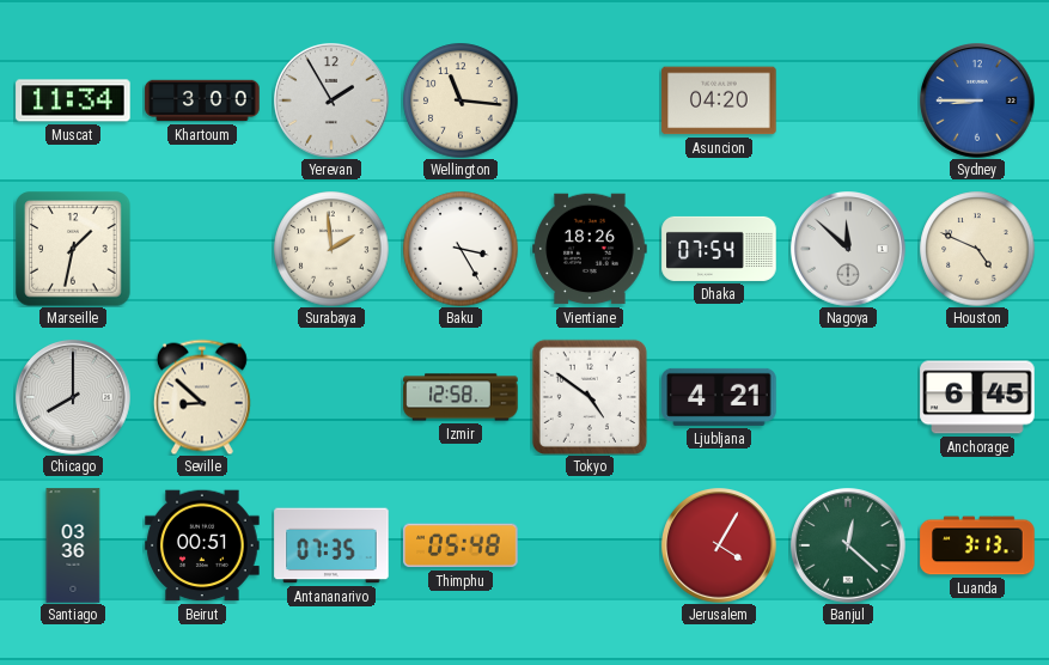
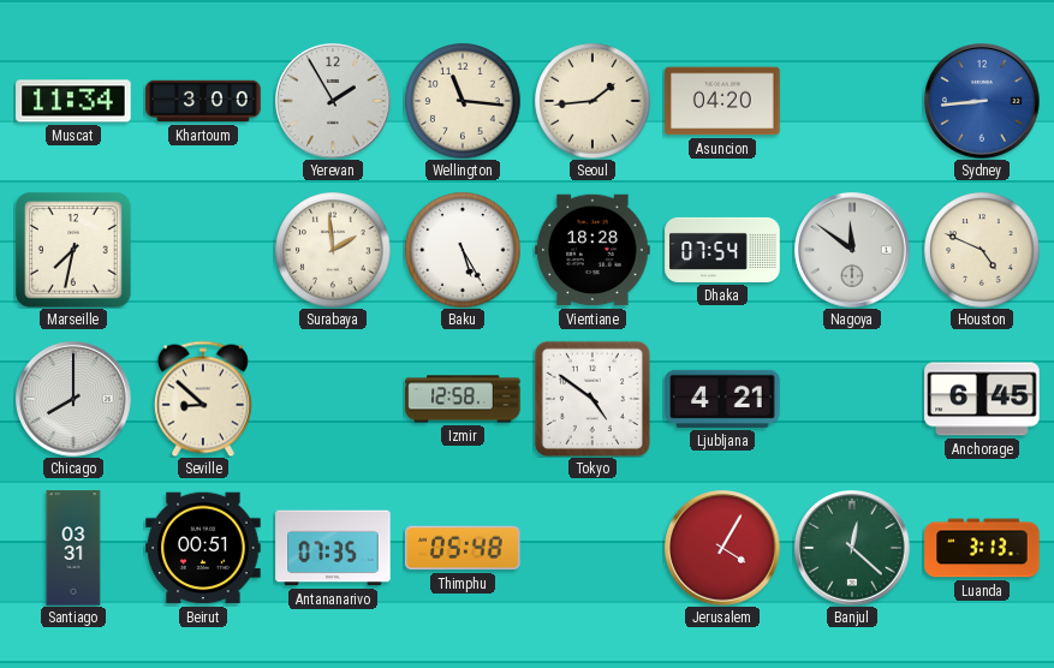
Seoul: none -> 1:44
Sydney: 8:45 -> 8:44
Marseille: 1:32 -> 7:32
Baku: 3:25 -> 5:25
Vientiane: 18:26 -> 18:28
Nagoya: 11:52 -> 11:51
Santiago: 03:36 -> 03:31
